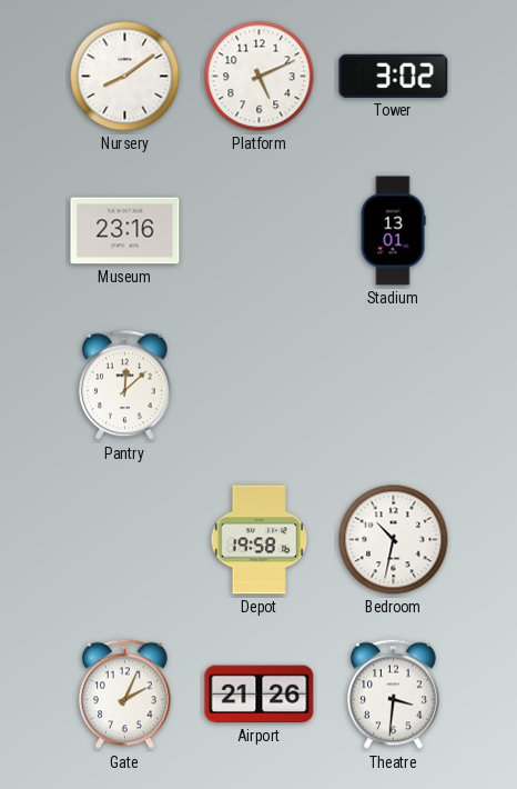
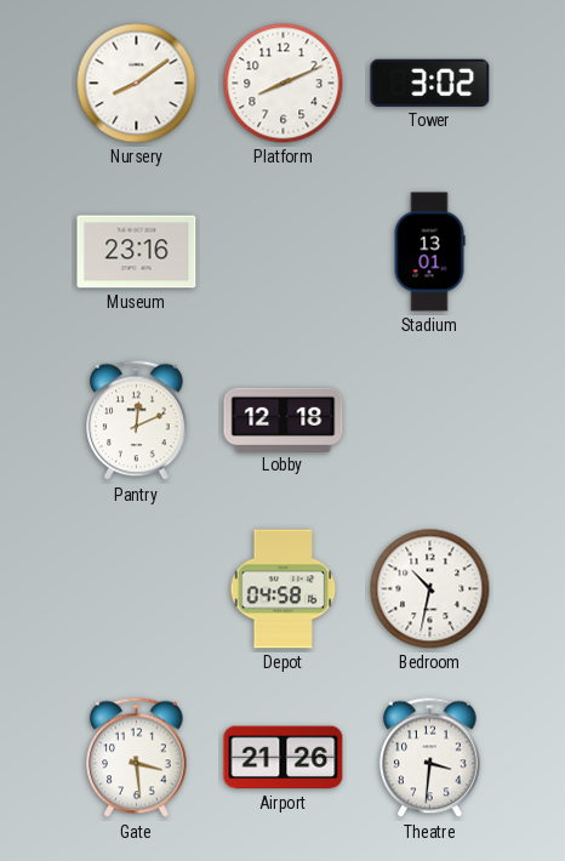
Platform: 5:11 -> 8:11
Pantry: 12:08 -> 12:11
Lobby: none -> 12:18
Depot: 19:58 -> 04:58
Gate: 2:04 -> 3:29
